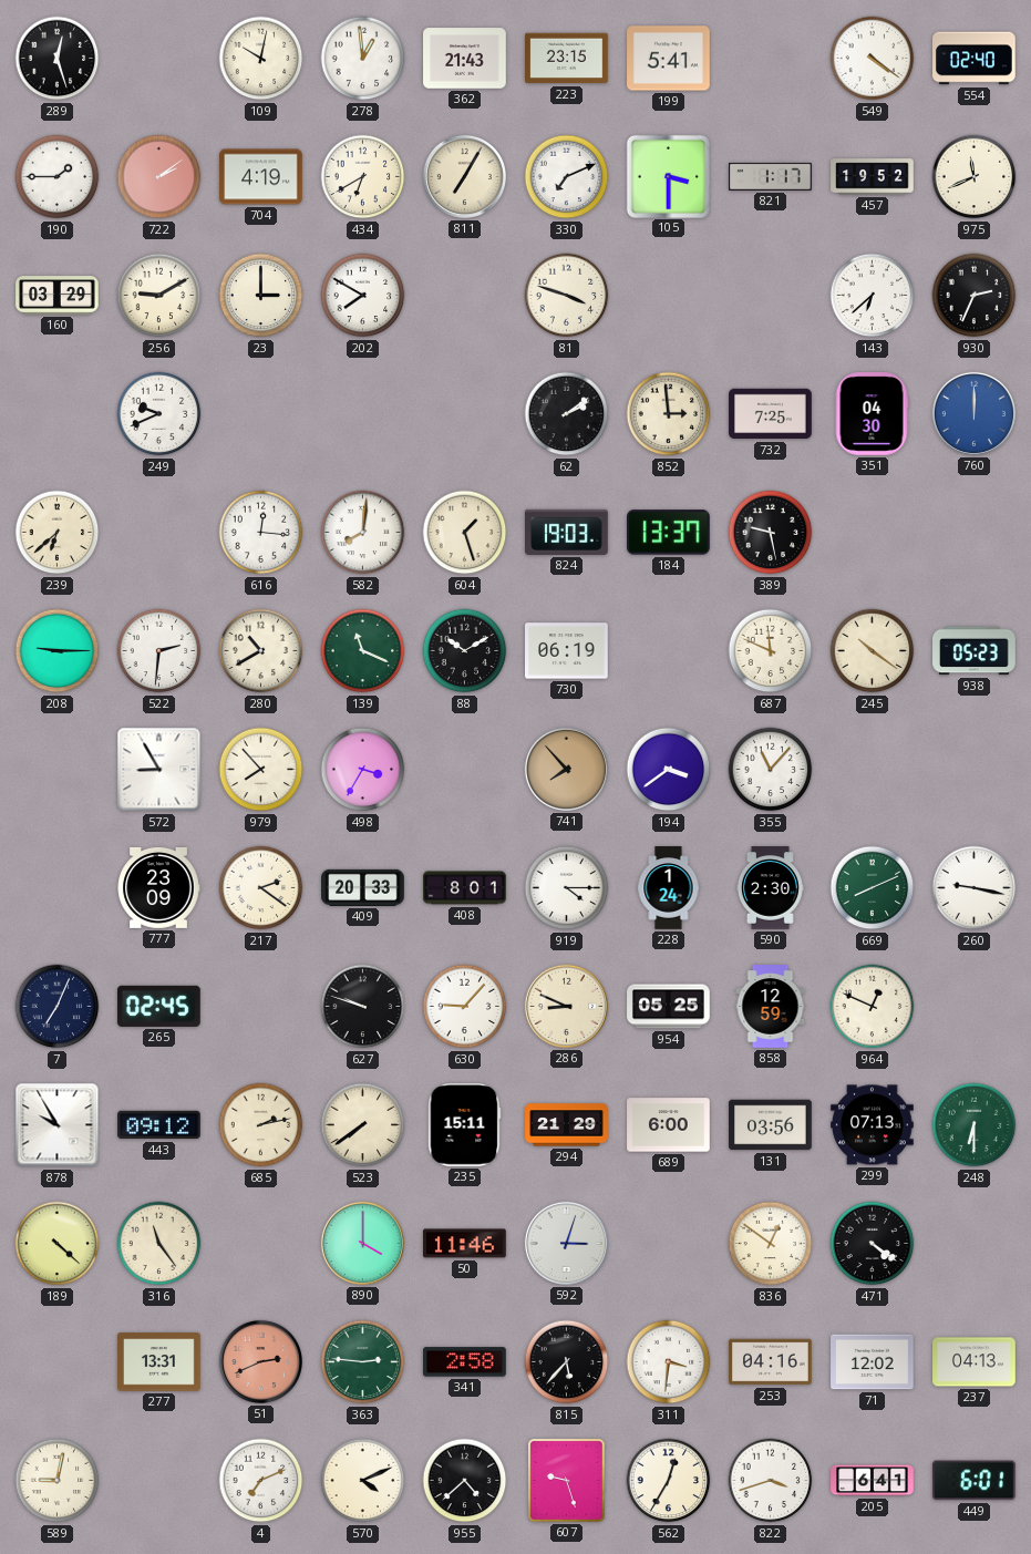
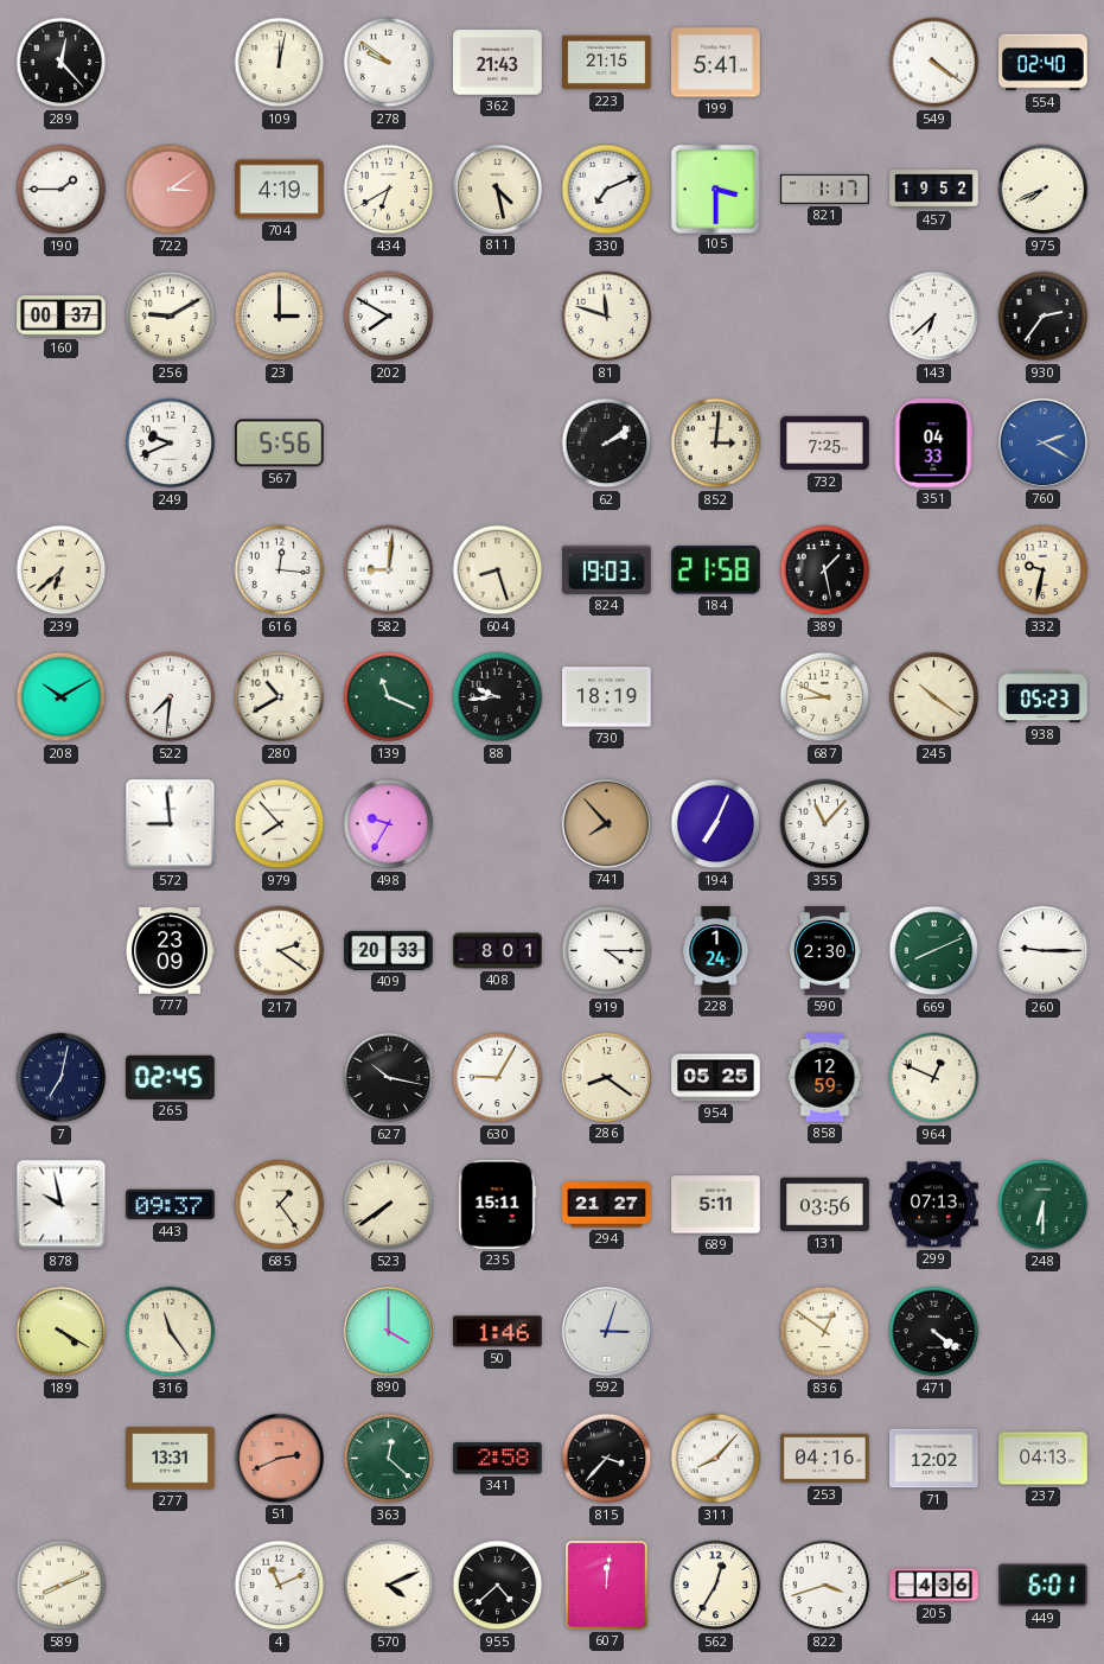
289: 12:27 -> 12:23
109: 10:02 -> 12:02
278: 12:59 -> 9:51
223: 23:15 -> 21:15
722: 2:09 -> 3:09
811: 7:05 -> 4:28
975: 11:41 -> 7:41
160: 03:29 -> 00:37
81: 3:48 -> 11:48
930: 2:34 -> 2:36
567: none -> 5:56
852: 2:59 -> 3:01
351: 04:30 -> 04:33
760: 12:00 -> 2:20
582: 8:01 -> 9:01
604: 1:27 -> 8:27
184: 13:37 -> 21:58
389: 9:28 -> 1:28
332: none -> 9:32
208: 9:15 -> 10:10
522: 2:31 -> 7:31
88: 10:10 -> 9:44
730: 06:19 -> 18:19
687: 11:49 -> 8:49
572: 8:55 -> 8:59
498: 3:35 -> 9:35
194: 3:39 -> 7:04
260: 9:17 -> 9:15
7: 7:04 -> 7:02
627: 9:48 -> 10:17
630: 9:07 -> 9:05
286: 8:49 -> 8:21
878: 9:55 -> 9:58
443: 09:12 -> 09:37
685: 2:13 -> 1:24
294: 21:29 -> 21:27
689: 6:00 -> 5:11
189: 4:22 -> 4:20
50: 11:46 -> 1:46
363: 2:46 -> 12:22
815: 5:37 -> 3:37
311: 3:31 -> 8:07
589: 9:02 -> 8:11
4: 7:11 -> 11:11
607: 9:27 -> 12:01
205: 6:41 -> 4:36
